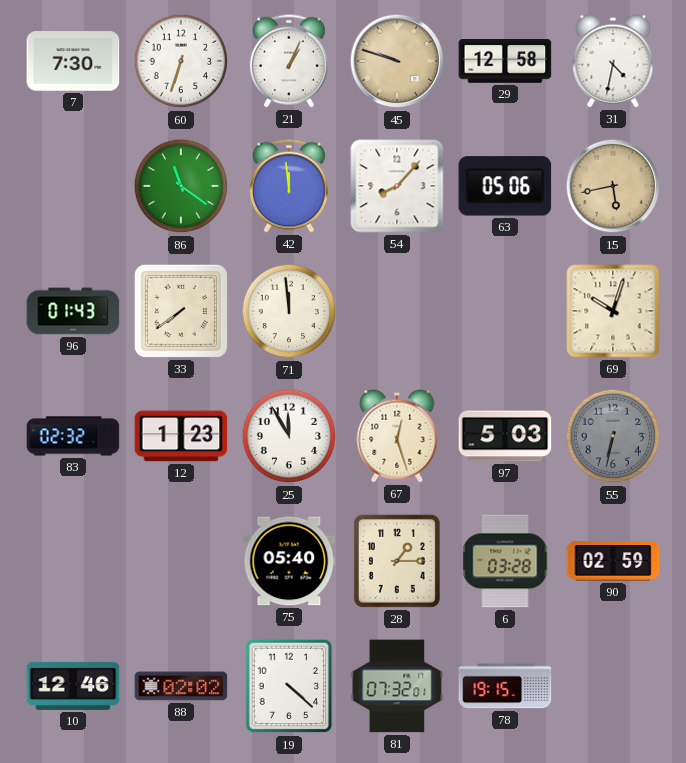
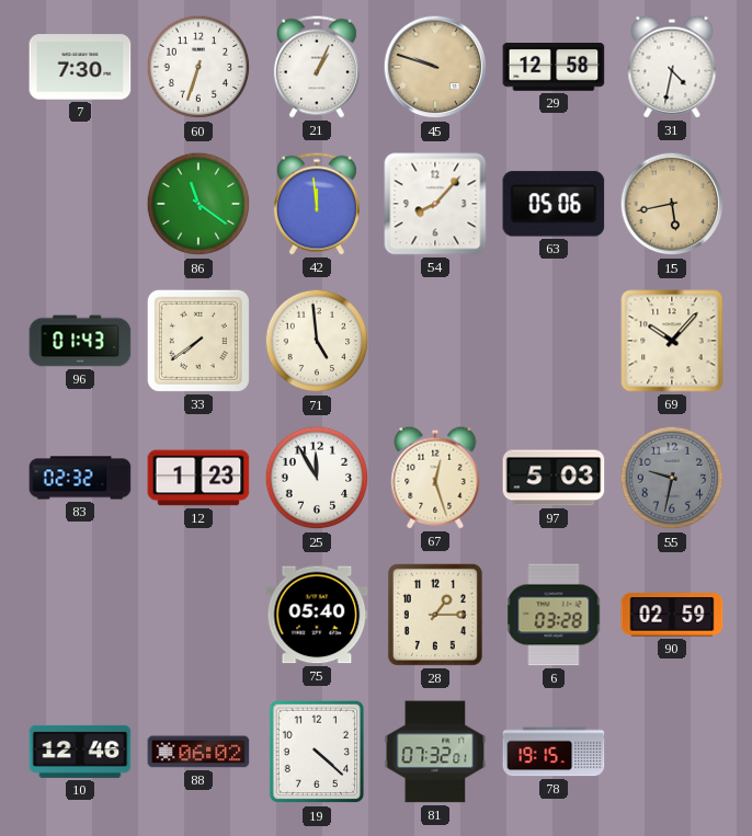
71: 11:59 -> 4:59
69: 10:03 -> 10:07
55: 6:32 -> 9:32
88: 02:02 -> 06:02
